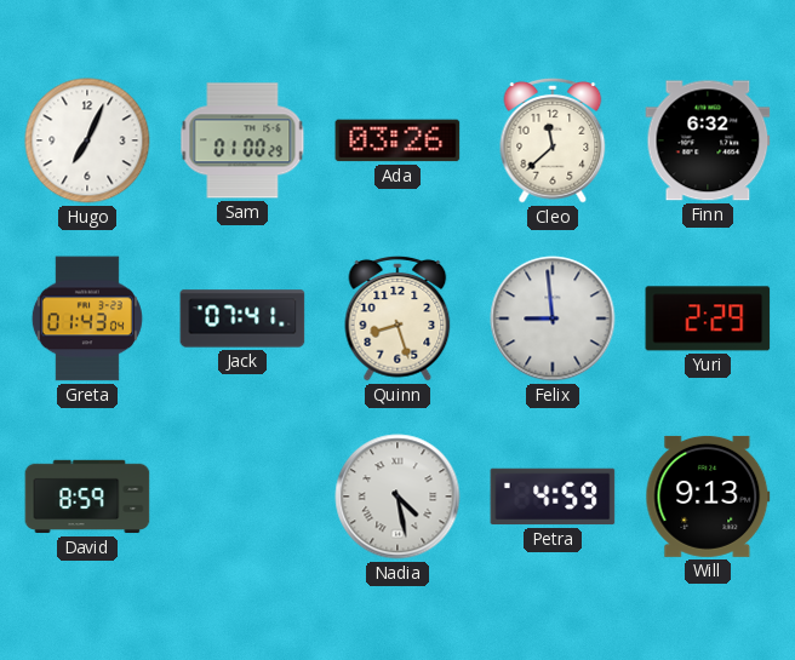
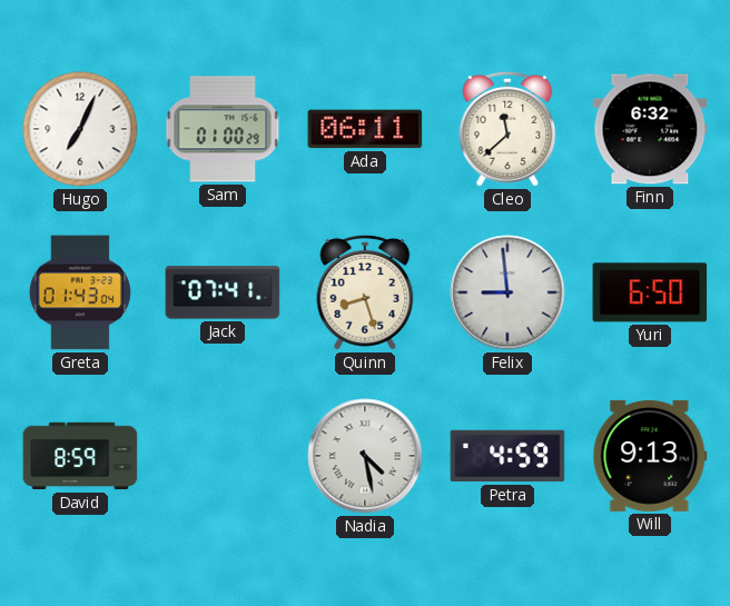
Ada: 03:26 -> 06:11
Yuri: 2:29 -> 6:50
